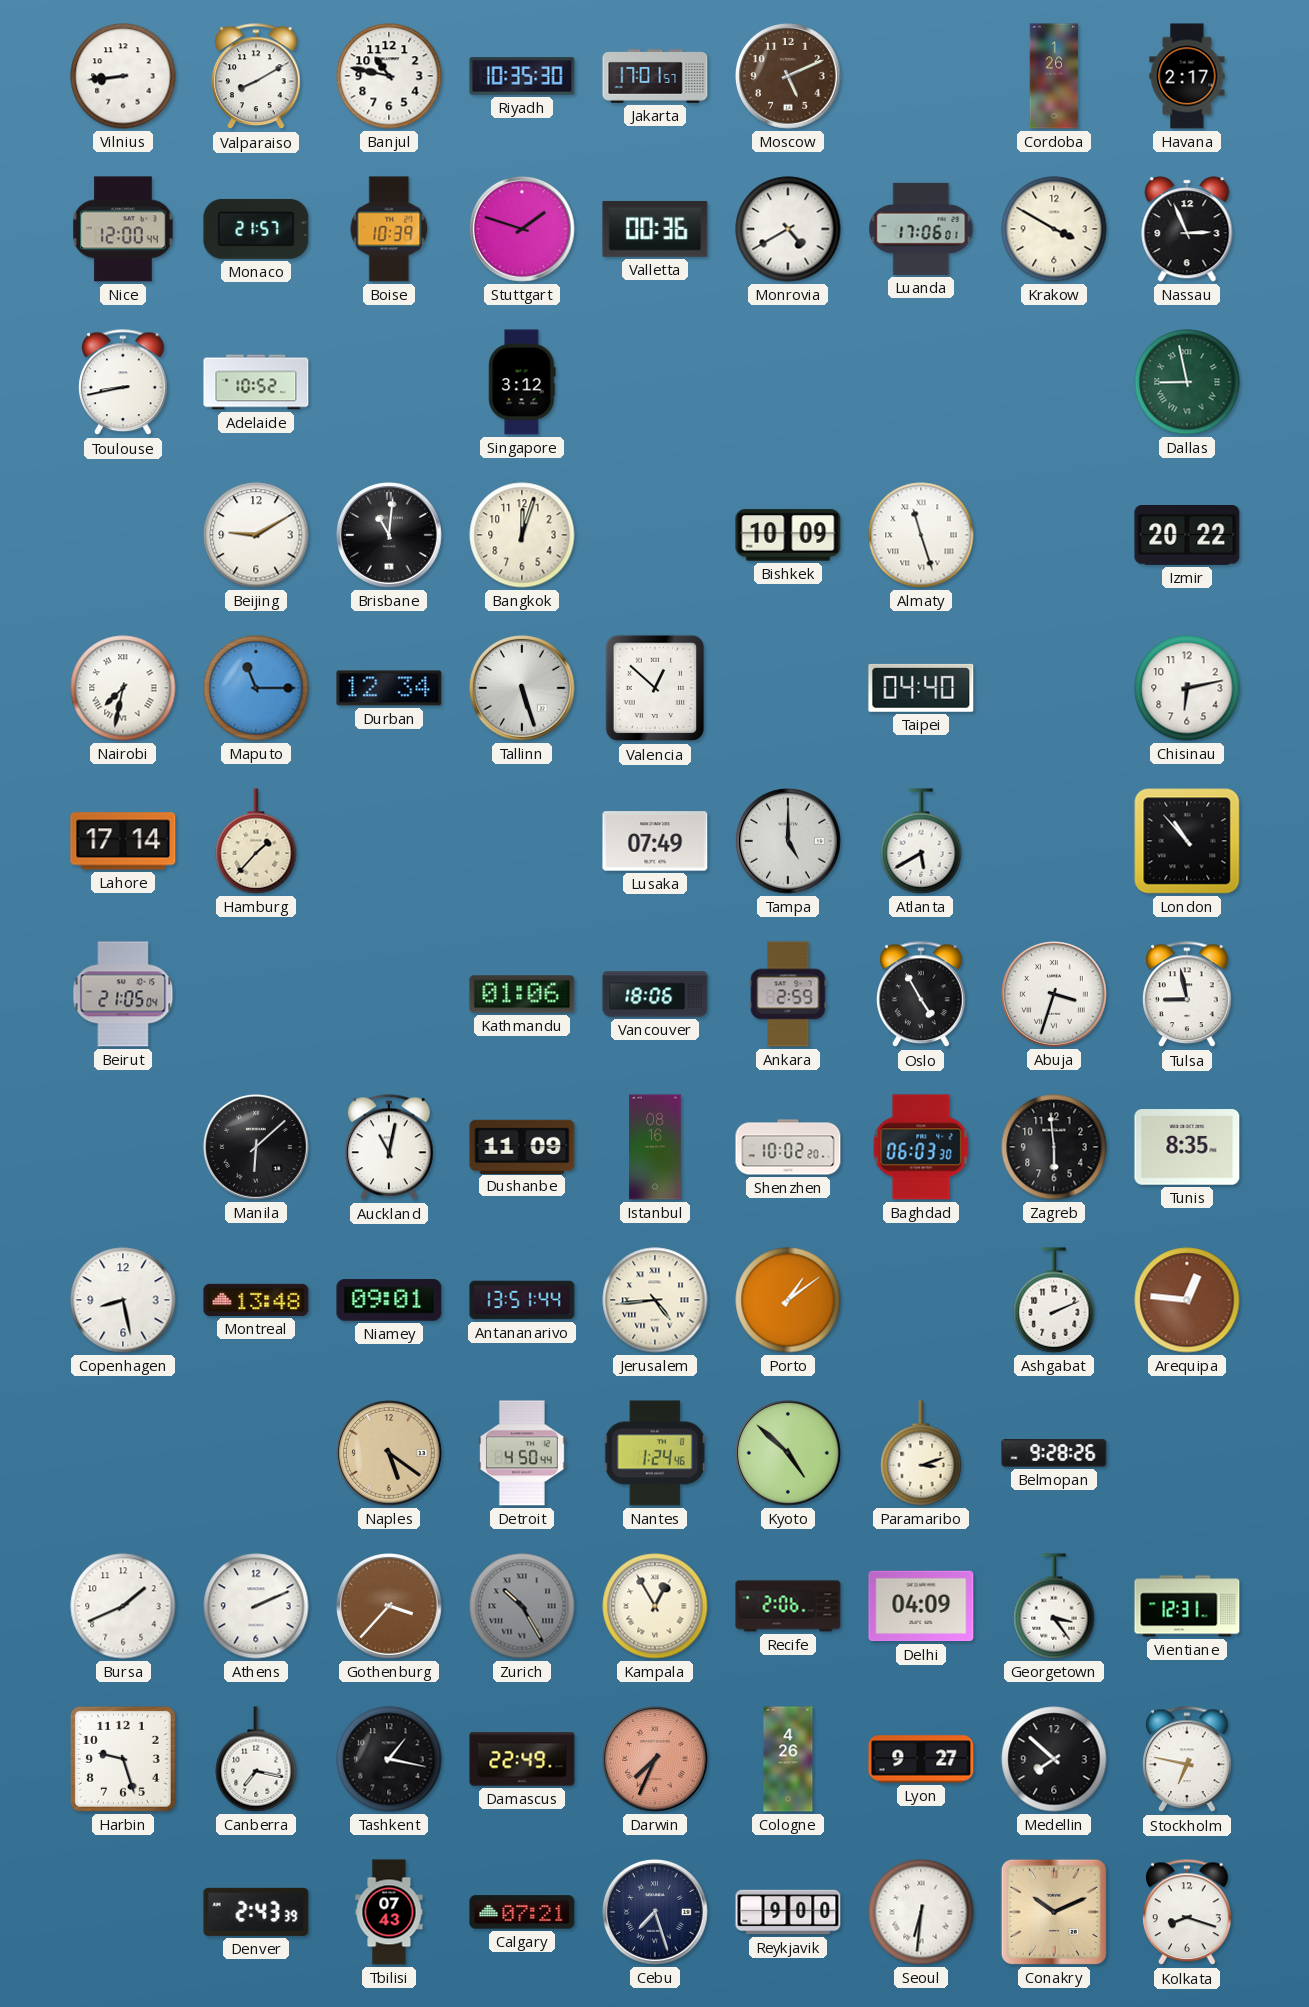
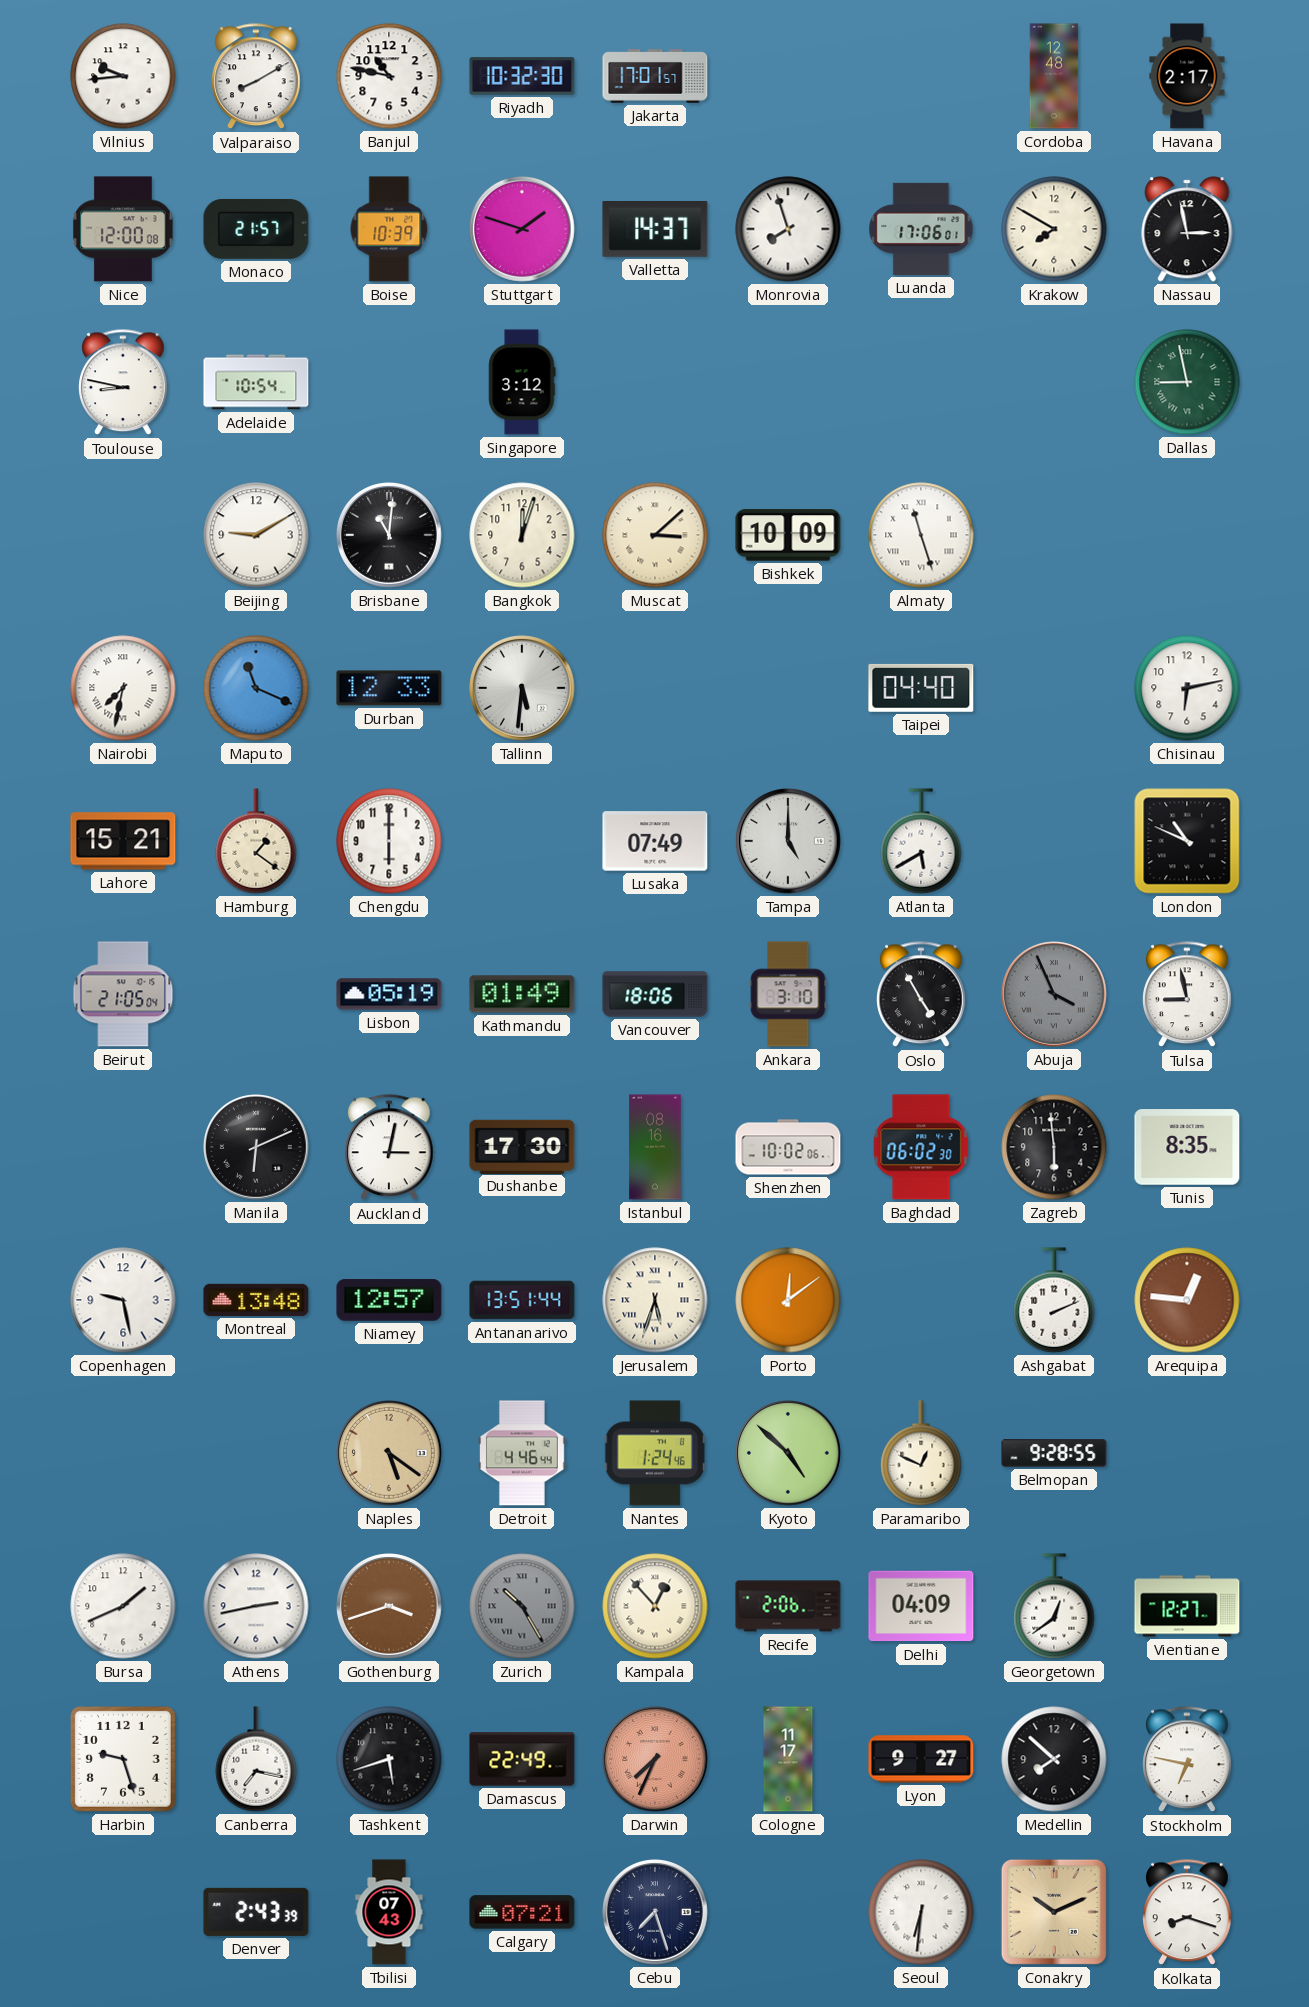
Vilnius: 8:44 -> 9:44
Riyadh: 10:35 -> 10:32
Moscow: 5:11 -> none
Cordoba: 1:26 -> 12:48
Nice: 12:00:44 -> 12:00:08
Valletta: 00:36 -> 14:37
Monrovia: 4:40 -> 7:57
Krakow: 3:50 -> 7:50
Nassau: 2:56 -> 2:58
Toulouse: 8:43 -> 8:47
Adelaide: 10:52 -> 10:54
Muscat: none -> 3:08
Izmir: 20:22 -> none
Maputo: 11:15 -> 11:19
Durban: 12:34 -> 12:33
Tallinn: 5:27 -> 5:31
Valencia: 12:52 -> none
Lahore: 17:14 -> 15:21
Hamburg: 1:37 -> 1:21
Chengdu: none -> 6:00
London: 10:53 -> 10:49
Lisbon: none -> 05:19
Kathmandu: 01:06 -> 01:49
Ankara: 2:59 -> 3:10
Abuja: 3:33 -> 3:56
Abuja dial: white -> grey
Manila: 6:08 -> 6:11
Auckland: 11:02 -> 3:02
Dushanbe: 11:09 -> 17:30
Shenzhen: 10:02:20 -> 10:02:06
Baghdad: 06:03 -> 06:02
Copenhagen: 8:28 -> 9:28
Niamey: 09:01 -> 12:57
Jerusalem: 4:44 -> 5:33
Porto: 1:09 -> 12:09
Detroit: 4:50 -> 4:46
Paramaribo: 3:12 -> 12:49
Belmopan: 9:28:26 -> 9:28:55
Athens: 2:11 -> 2:43
Gothenburg: 3:37 -> 3:42
Kampala: 12:55 -> 12:53
Georgetown: 3:24 -> 12:39
Vientiane: 12:31 -> 12:27
Tashkent: 1:17 -> 5:42
Cologne: 4:26 -> 11:17
Reykjavik: 9:00 -> none
